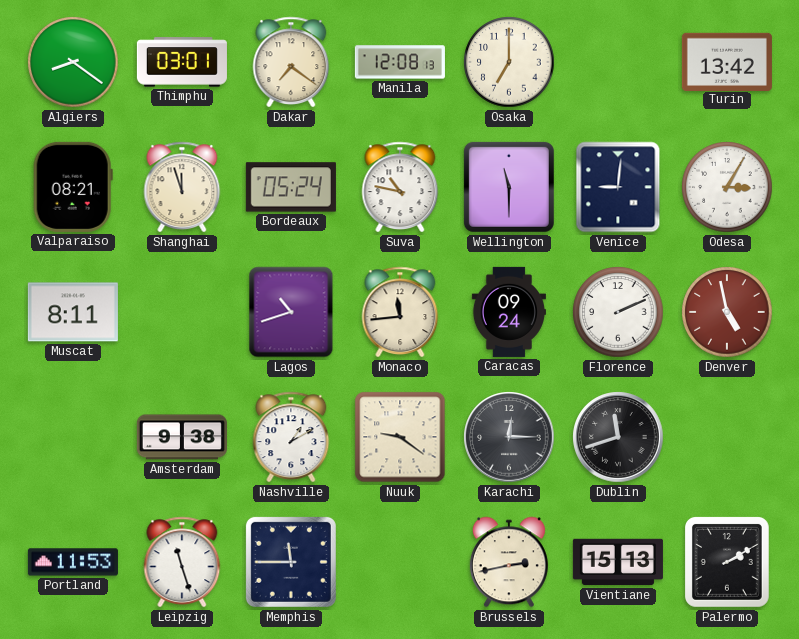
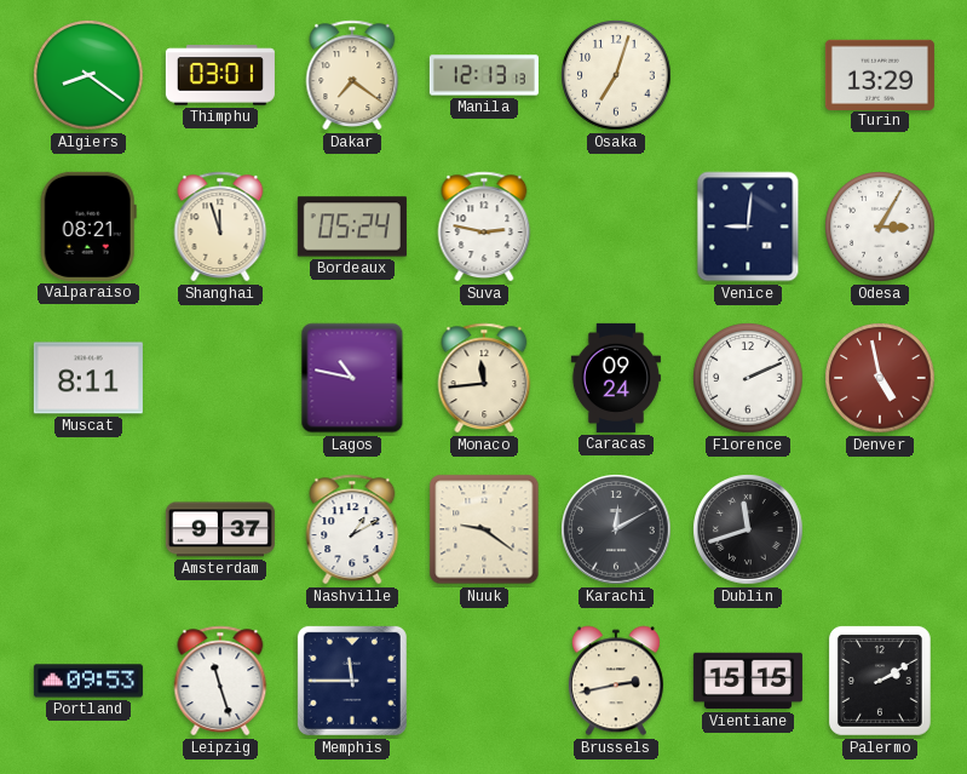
Manila: 12:08 -> 12:13
Osaka: 7:00 -> 7:03
Turin: 13:42 -> 13:29
Suva: 10:47 -> 2:47
Wellington: 11:30 -> none
Lagos: 10:42 -> 10:47
Amsterdam: 9:38 -> 9:37
Karachi: 12:15 -> 12:10
Portland: 11:53 -> 09:53
Vientiane: 15:13 -> 15:15
